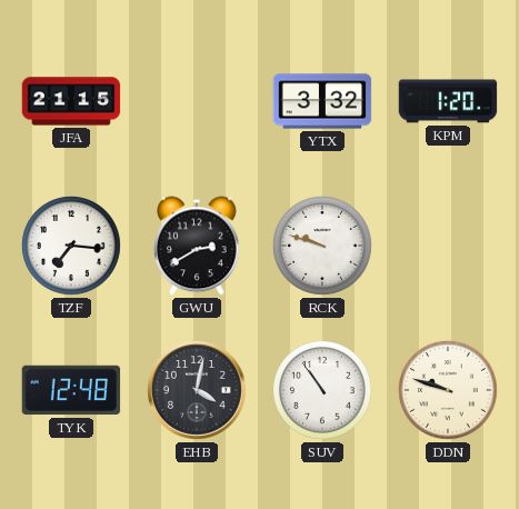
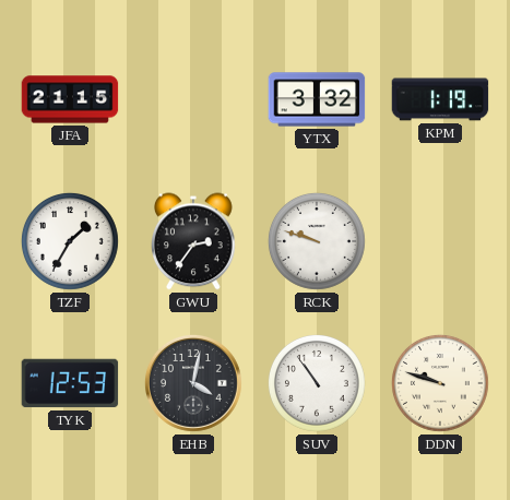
KPM: 1:20 -> 1:19
TZF: 7:16 -> 1:35
GWU: 2:40 -> 2:36
TYK: 12:48 -> 12:53
